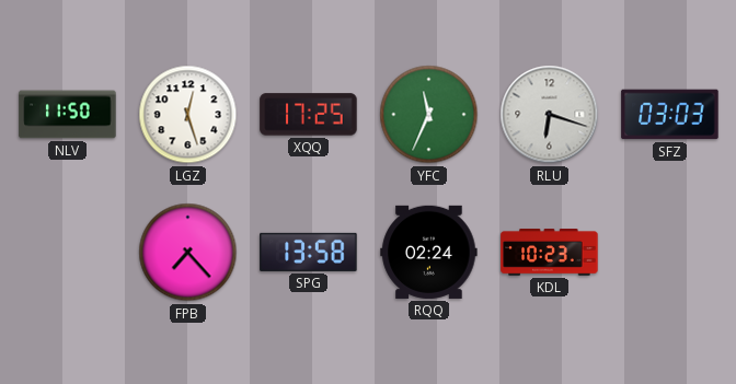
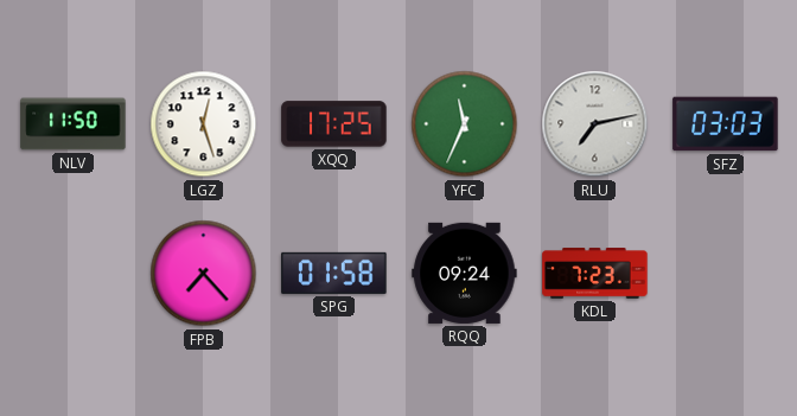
RLU: 6:18 -> 7:13
SPG: 13:58 -> 01:58
RQQ: 02:24 -> 09:24
KDL: 10:23 -> 7:23
